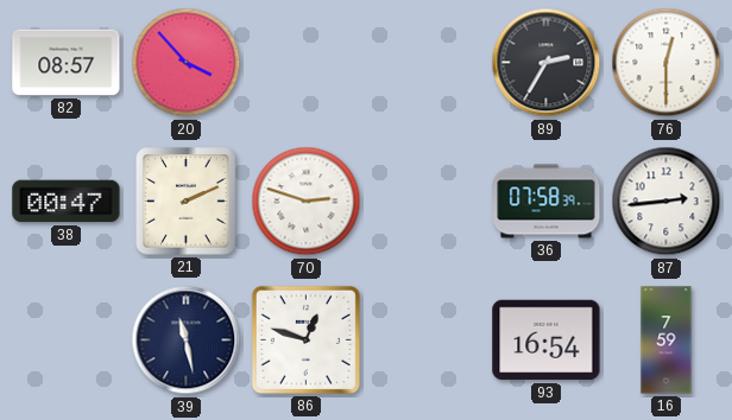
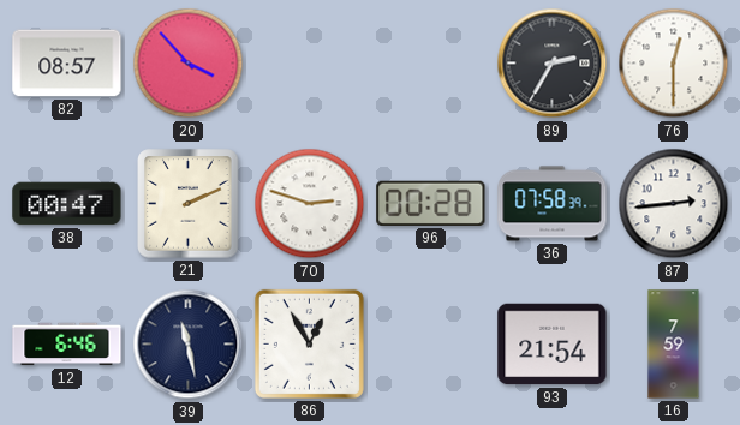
96: none -> 00:28
12: none -> 6:46
86: 12:48 -> 12:55
93: 16:54 -> 21:54
